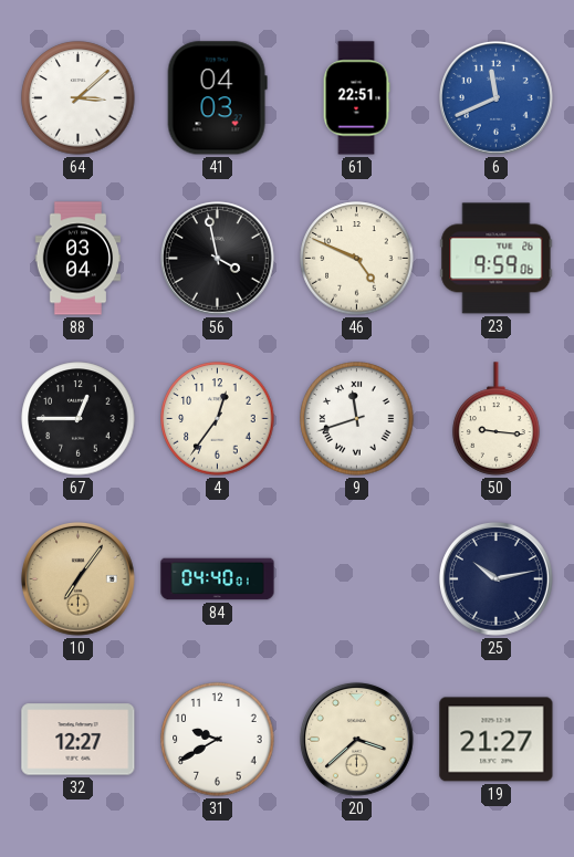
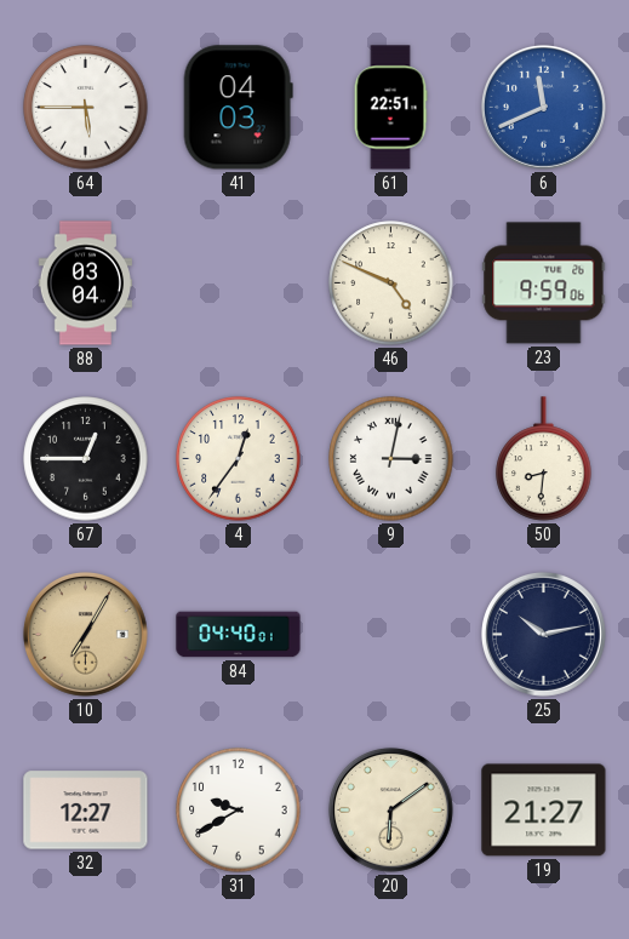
64: 3:08 -> 5:45
56: 3:58 -> none
9: 11:42 -> 3:02
50: 9:16 -> 8:31
10: 7:06 -> 7:05
20: 3:38 -> 6:09
